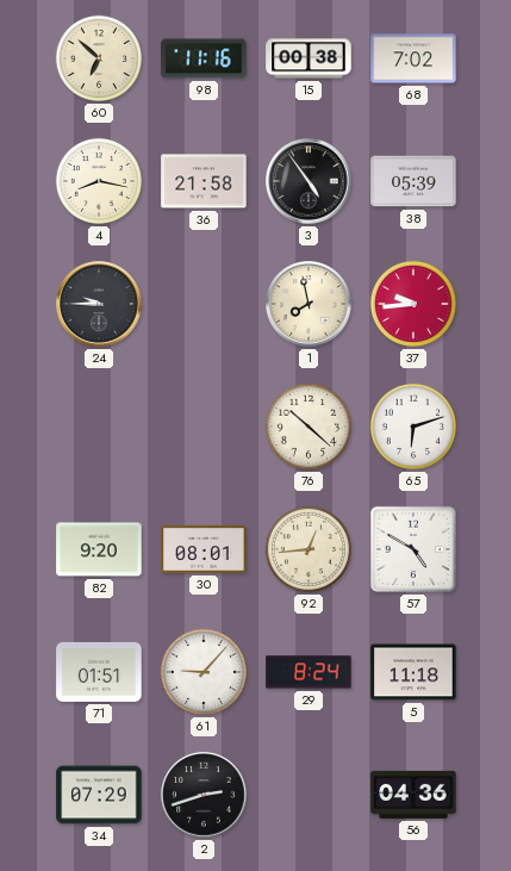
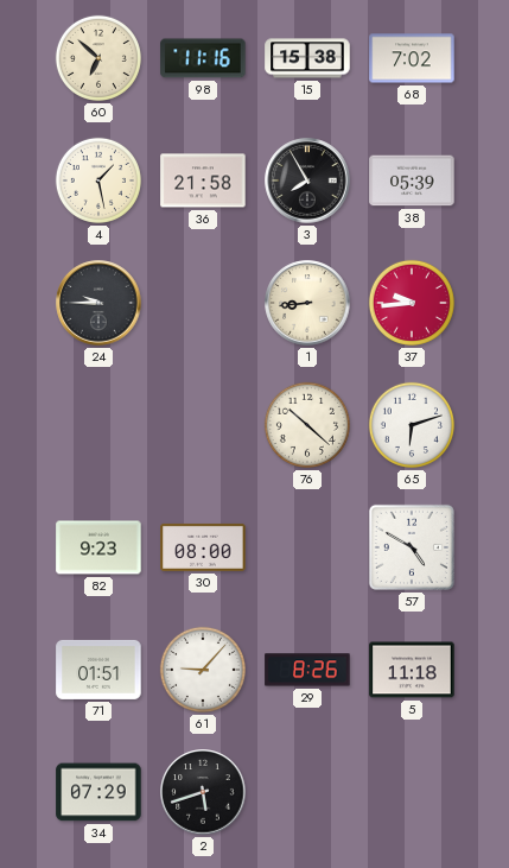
15: 00:38 -> 15:38
4: 8:17 -> 1:28
3: 4:54 -> 7:55
1: 7:58 -> 8:44
82: 9:20 -> 9:23
30: 08:01 -> 08:00
92: 12:44 -> none
29: 8:24 -> 8:26
2: 2:42 -> 5:42
56: 04:36 -> none
